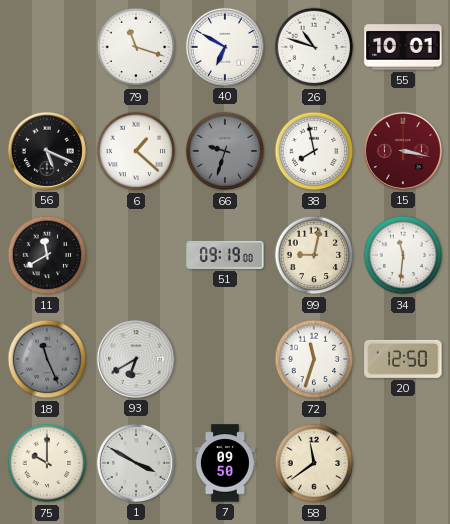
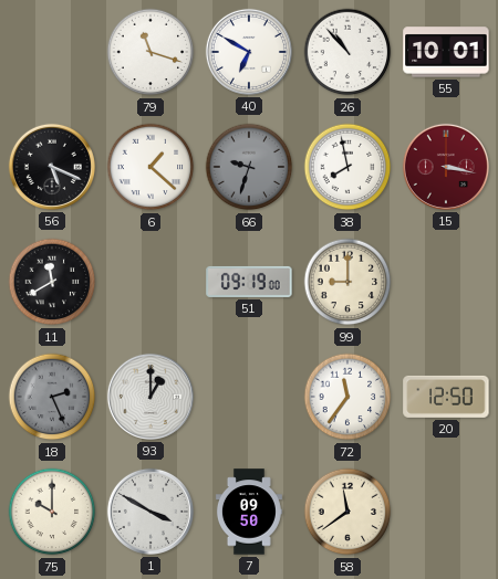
26: 10:48 -> 10:53
99: 9:02 -> 9:00
34: 11:31 -> none
18: 11:26 -> 2:26
93: 6:40 -> 1:00
72: 11:33 -> 11:36
